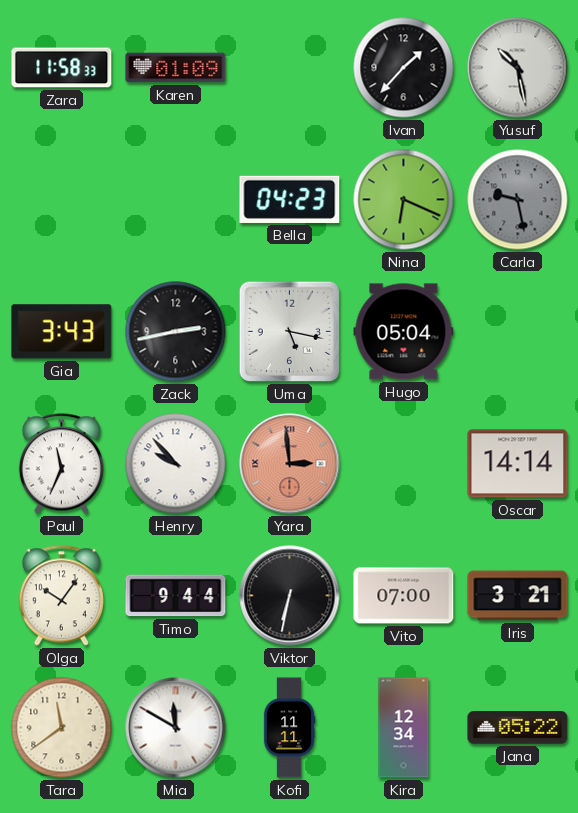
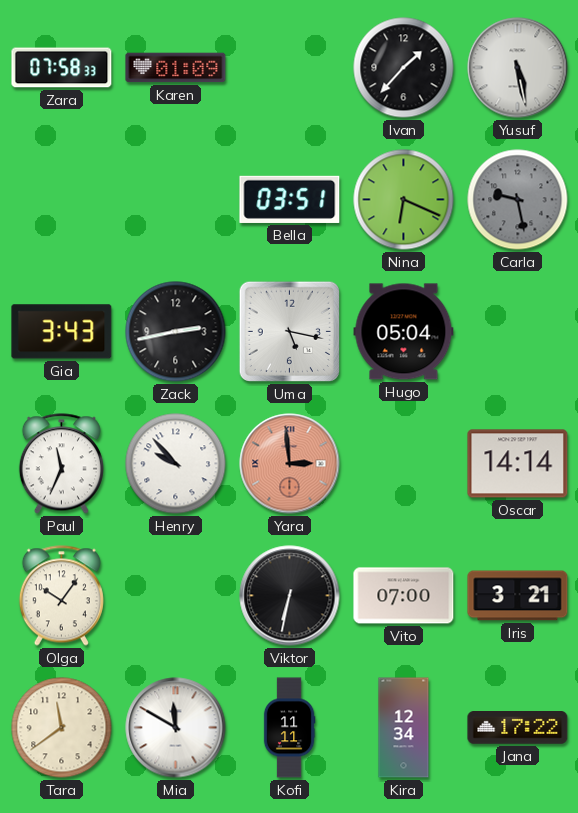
Zara: 11:58 -> 07:58
Yusuf: 10:28 -> 5:28
Bella: 04:23 -> 03:51
Timo: 9:44 -> none
Jana: 05:22 -> 17:22
